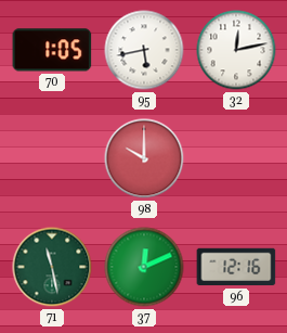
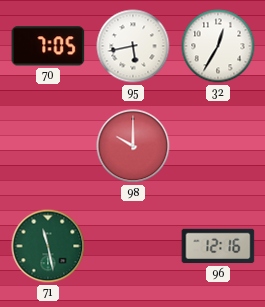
70: 1:05 -> 7:05
32: 12:13 -> 12:35
37: 12:11 -> none
